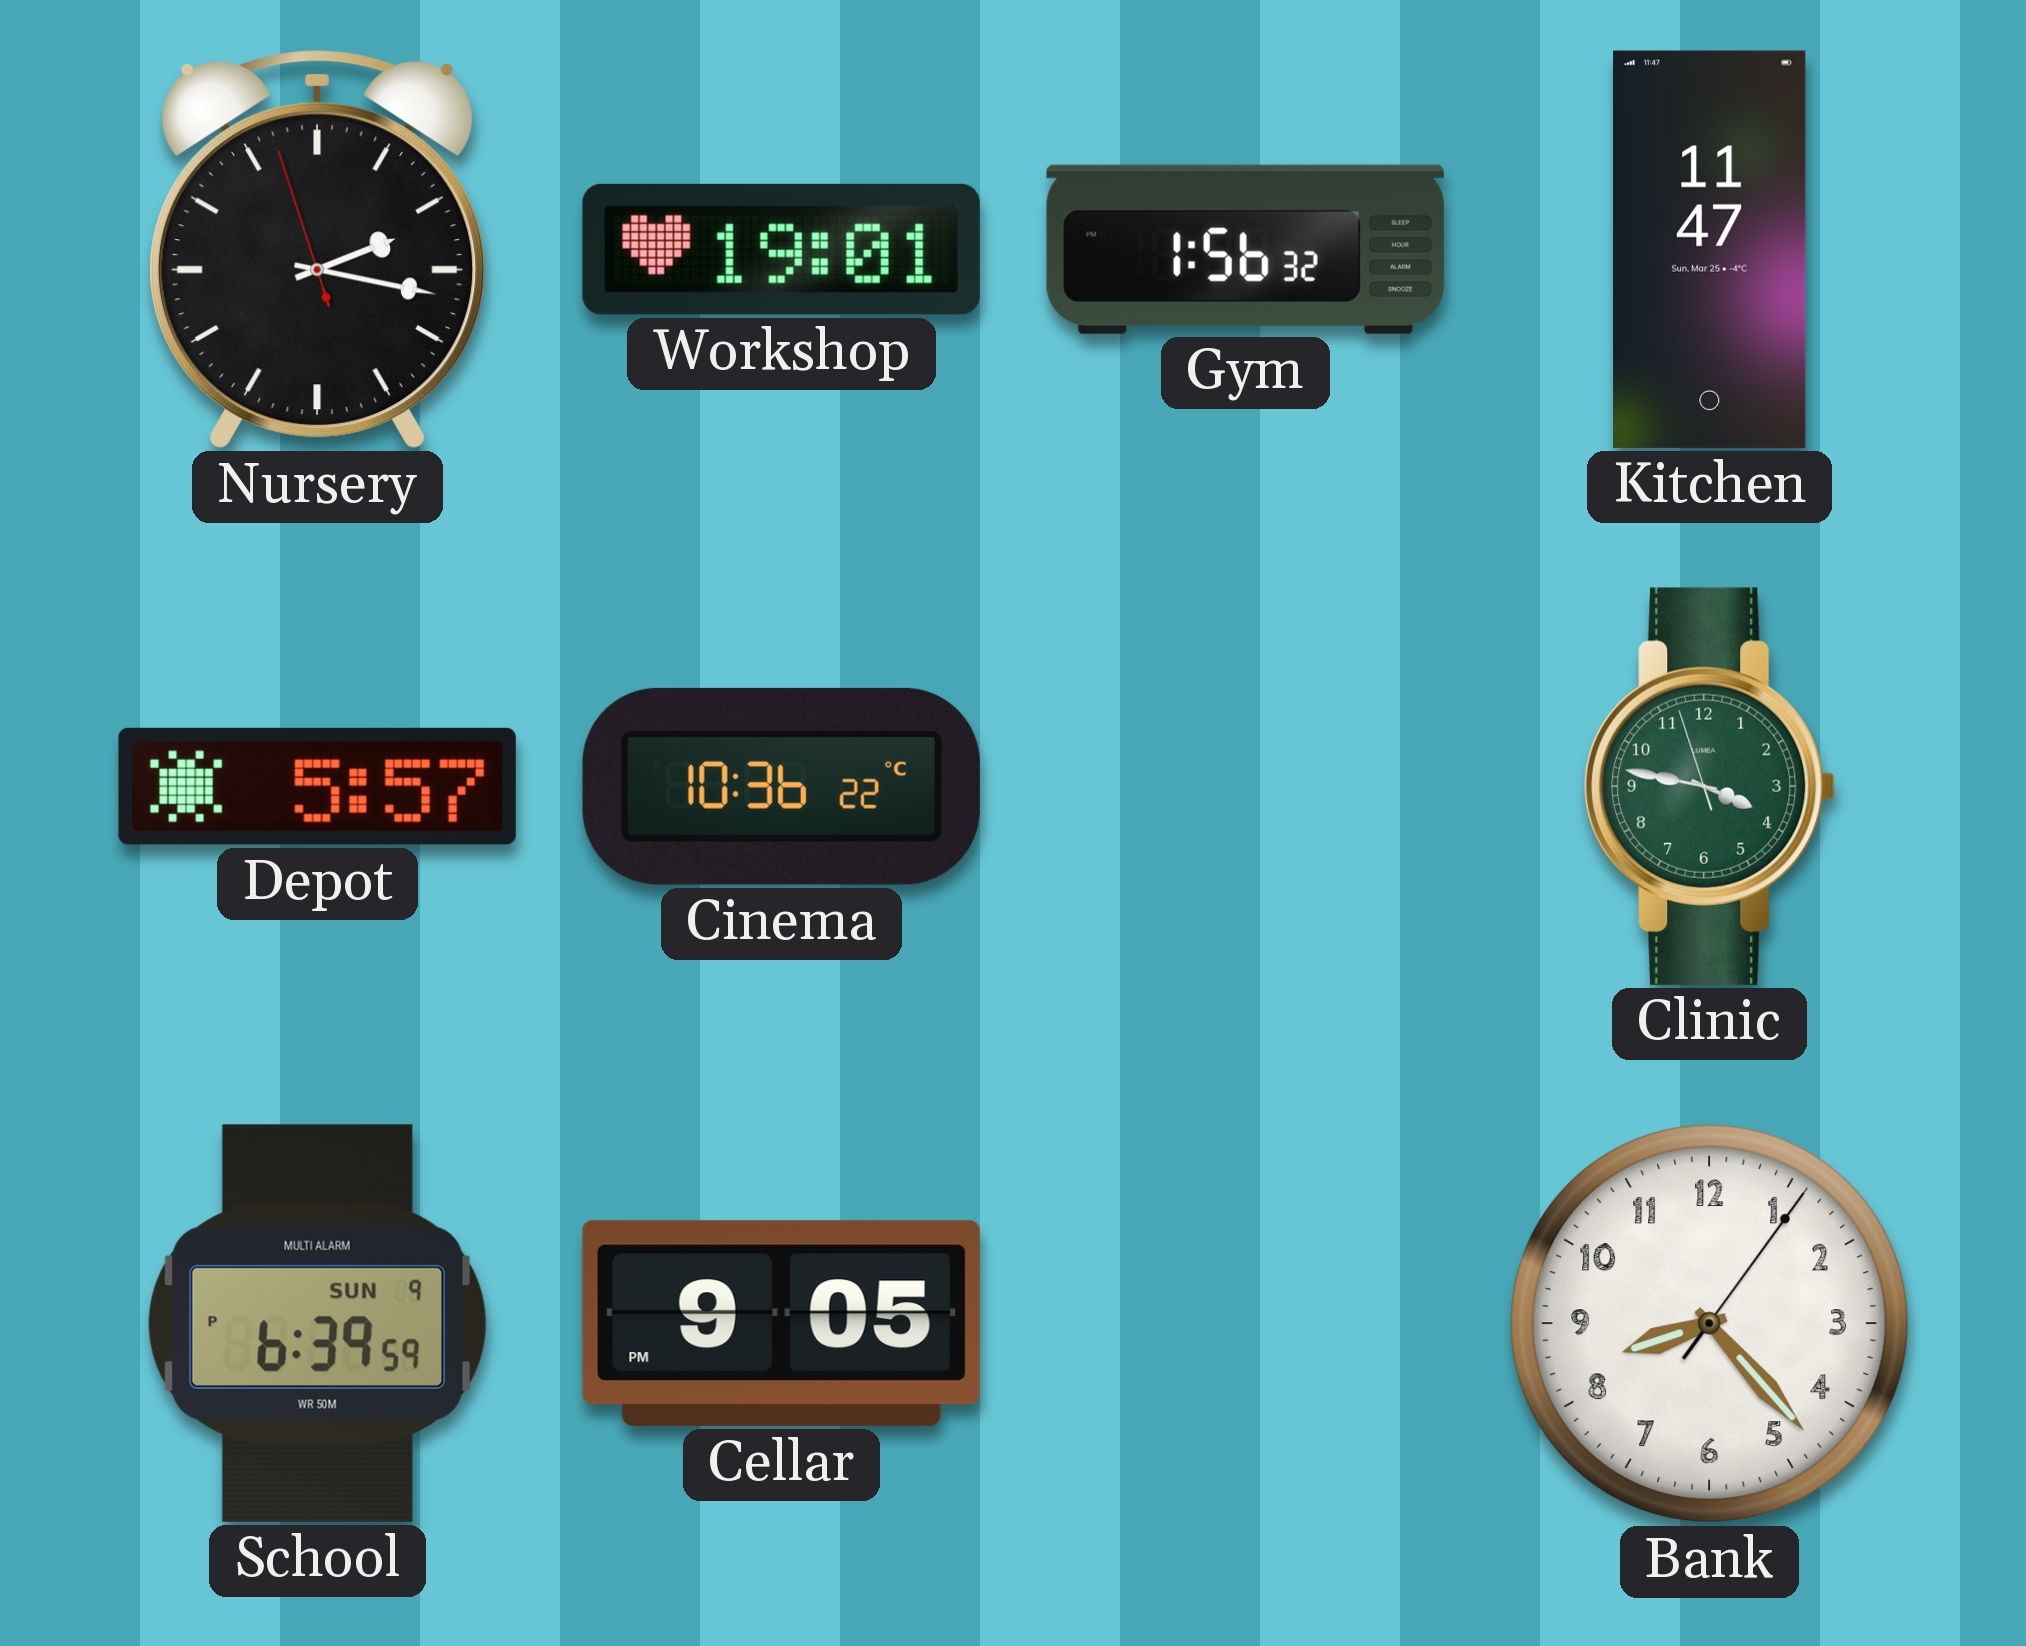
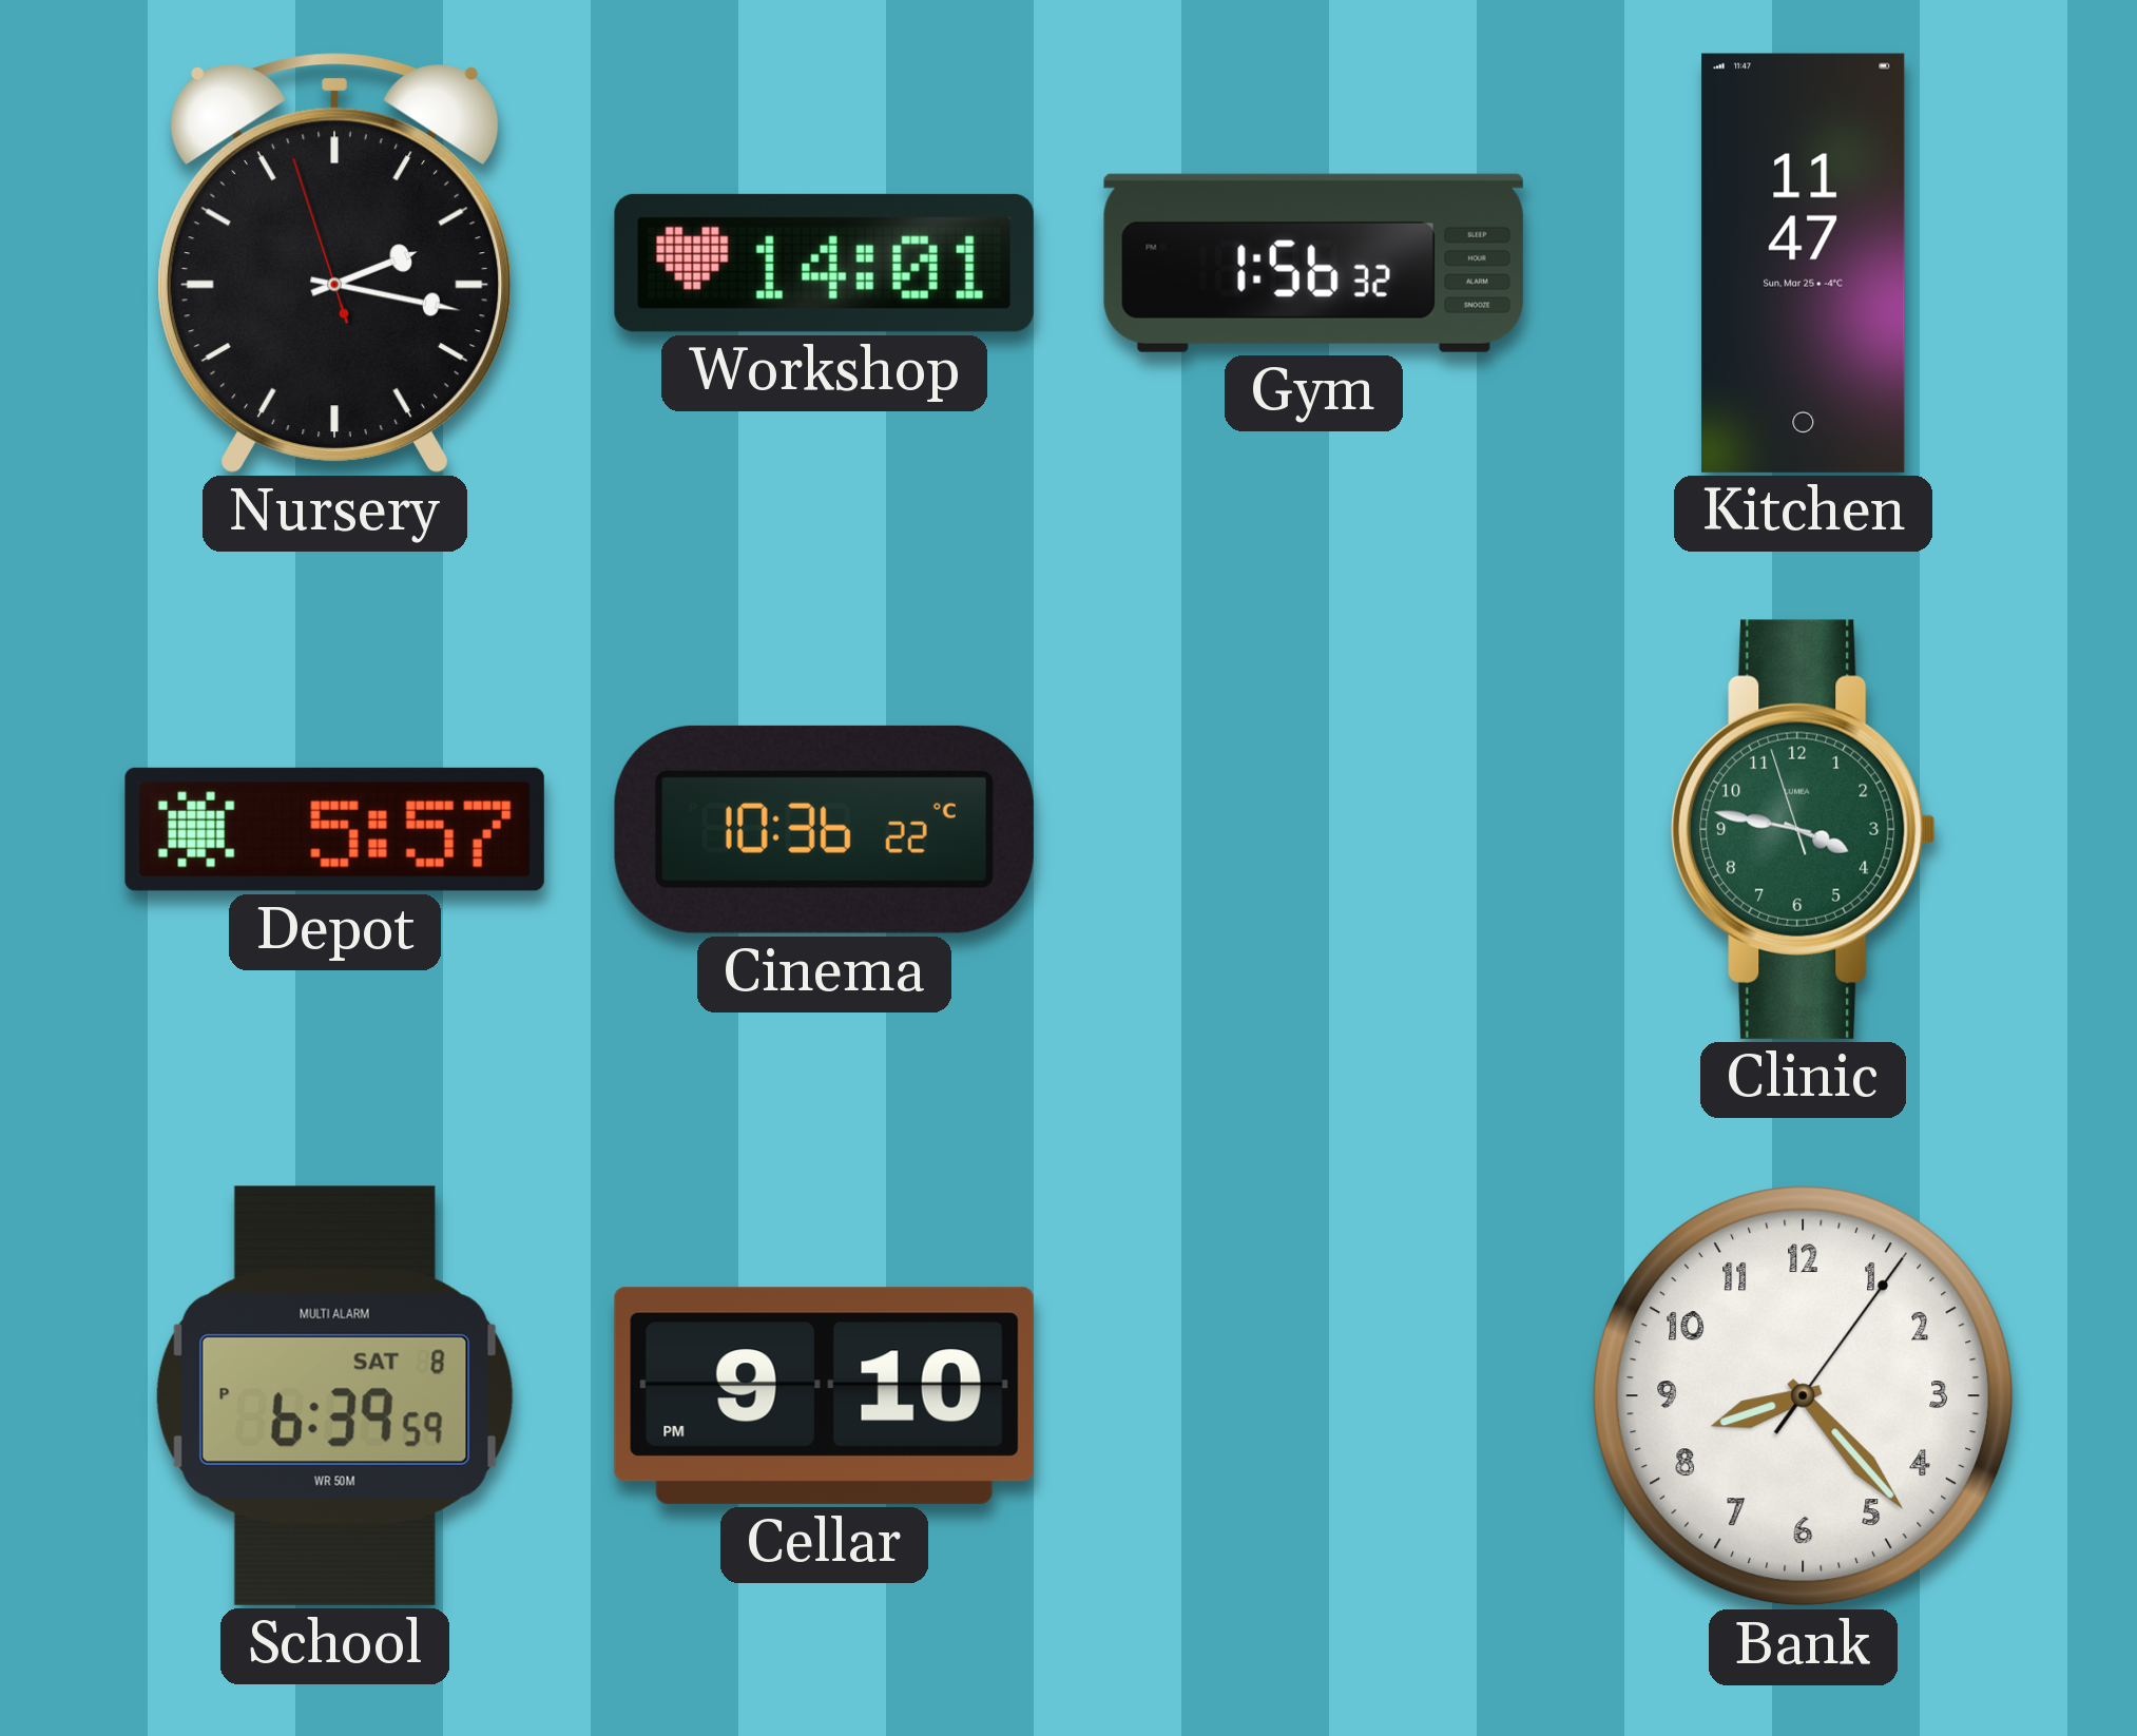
Workshop: 19:01 -> 14:01
School date: SUN 9 -> SAT 8
Cellar: 9:05 -> 9:10
